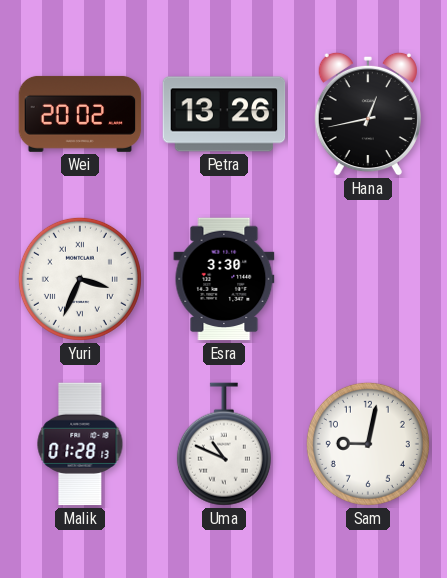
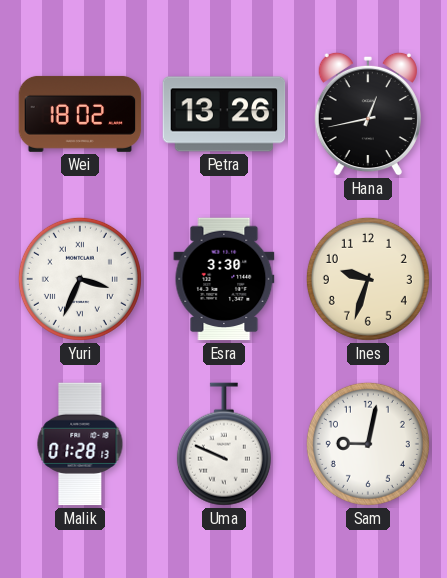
Wei: 20:02 -> 18:02
Ines: none -> 9:33
Uma: 10:49 -> 9:49
